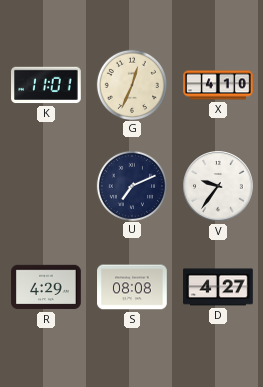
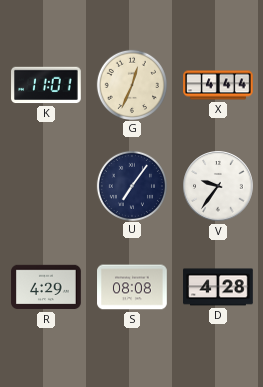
X: 4:10 -> 4:44
U: 7:11 -> 7:06
D: 4:27 -> 4:28
